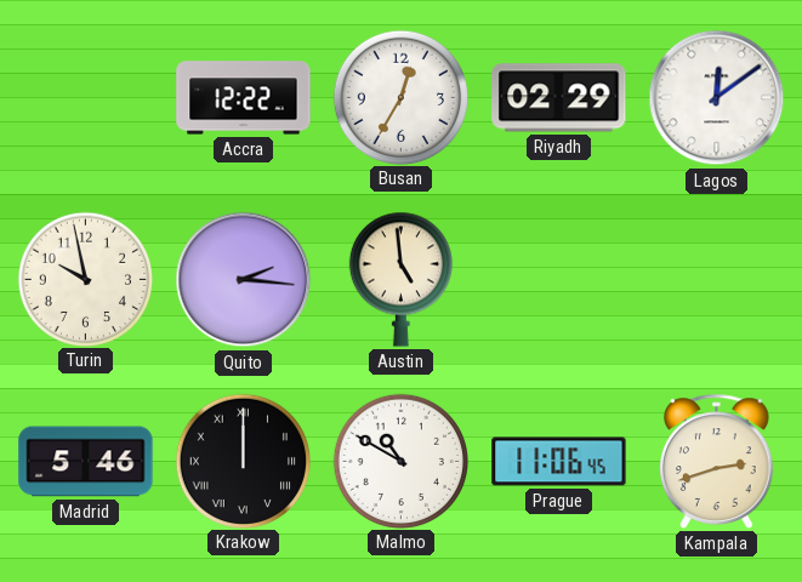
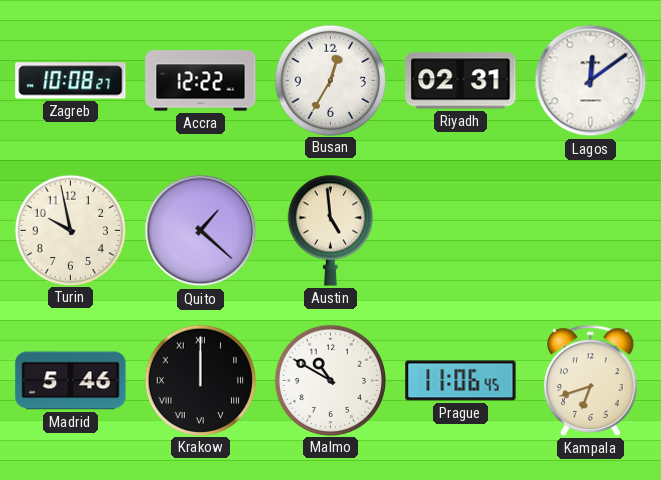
Zagreb: none -> 10:08
Riyadh: 02:29 -> 02:31
Quito: 2:16 -> 1:22
Kampala: 2:42 -> 6:42
